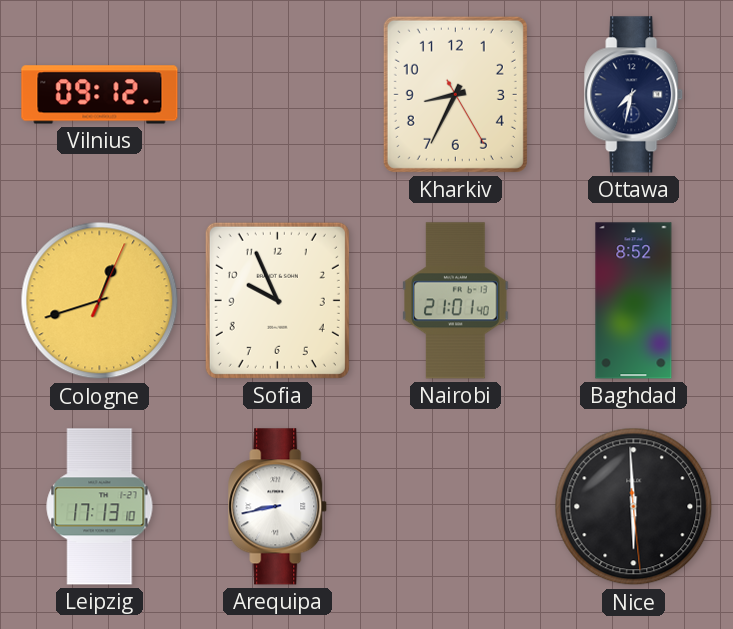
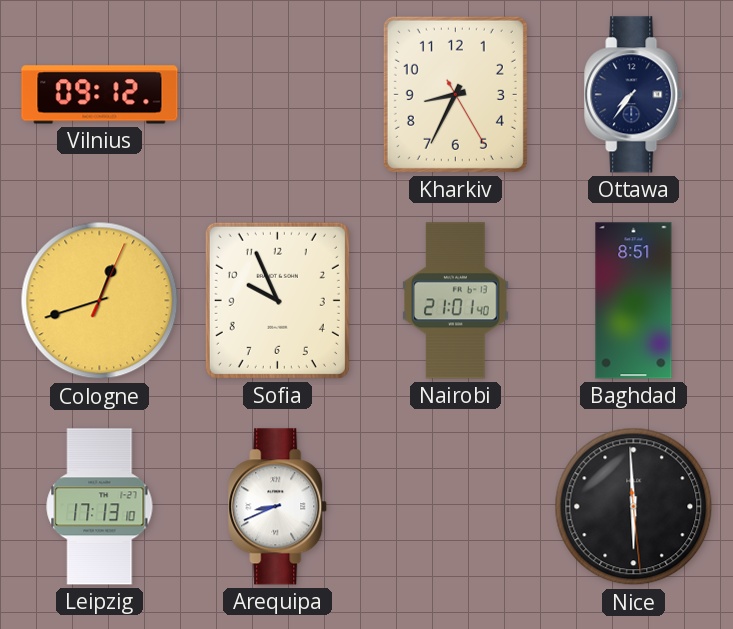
Ottawa: 7:32 -> 7:36
Baghdad: 8:52 -> 8:51
Arequipa: 8:43 -> 8:41
